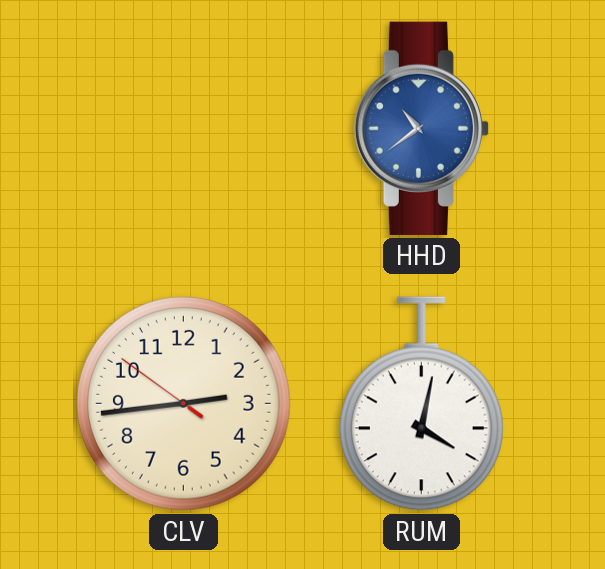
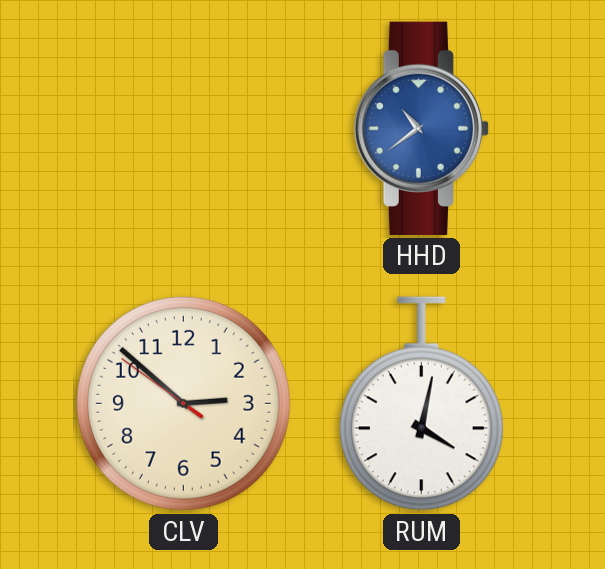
CLV: 2:43 -> 2:51
